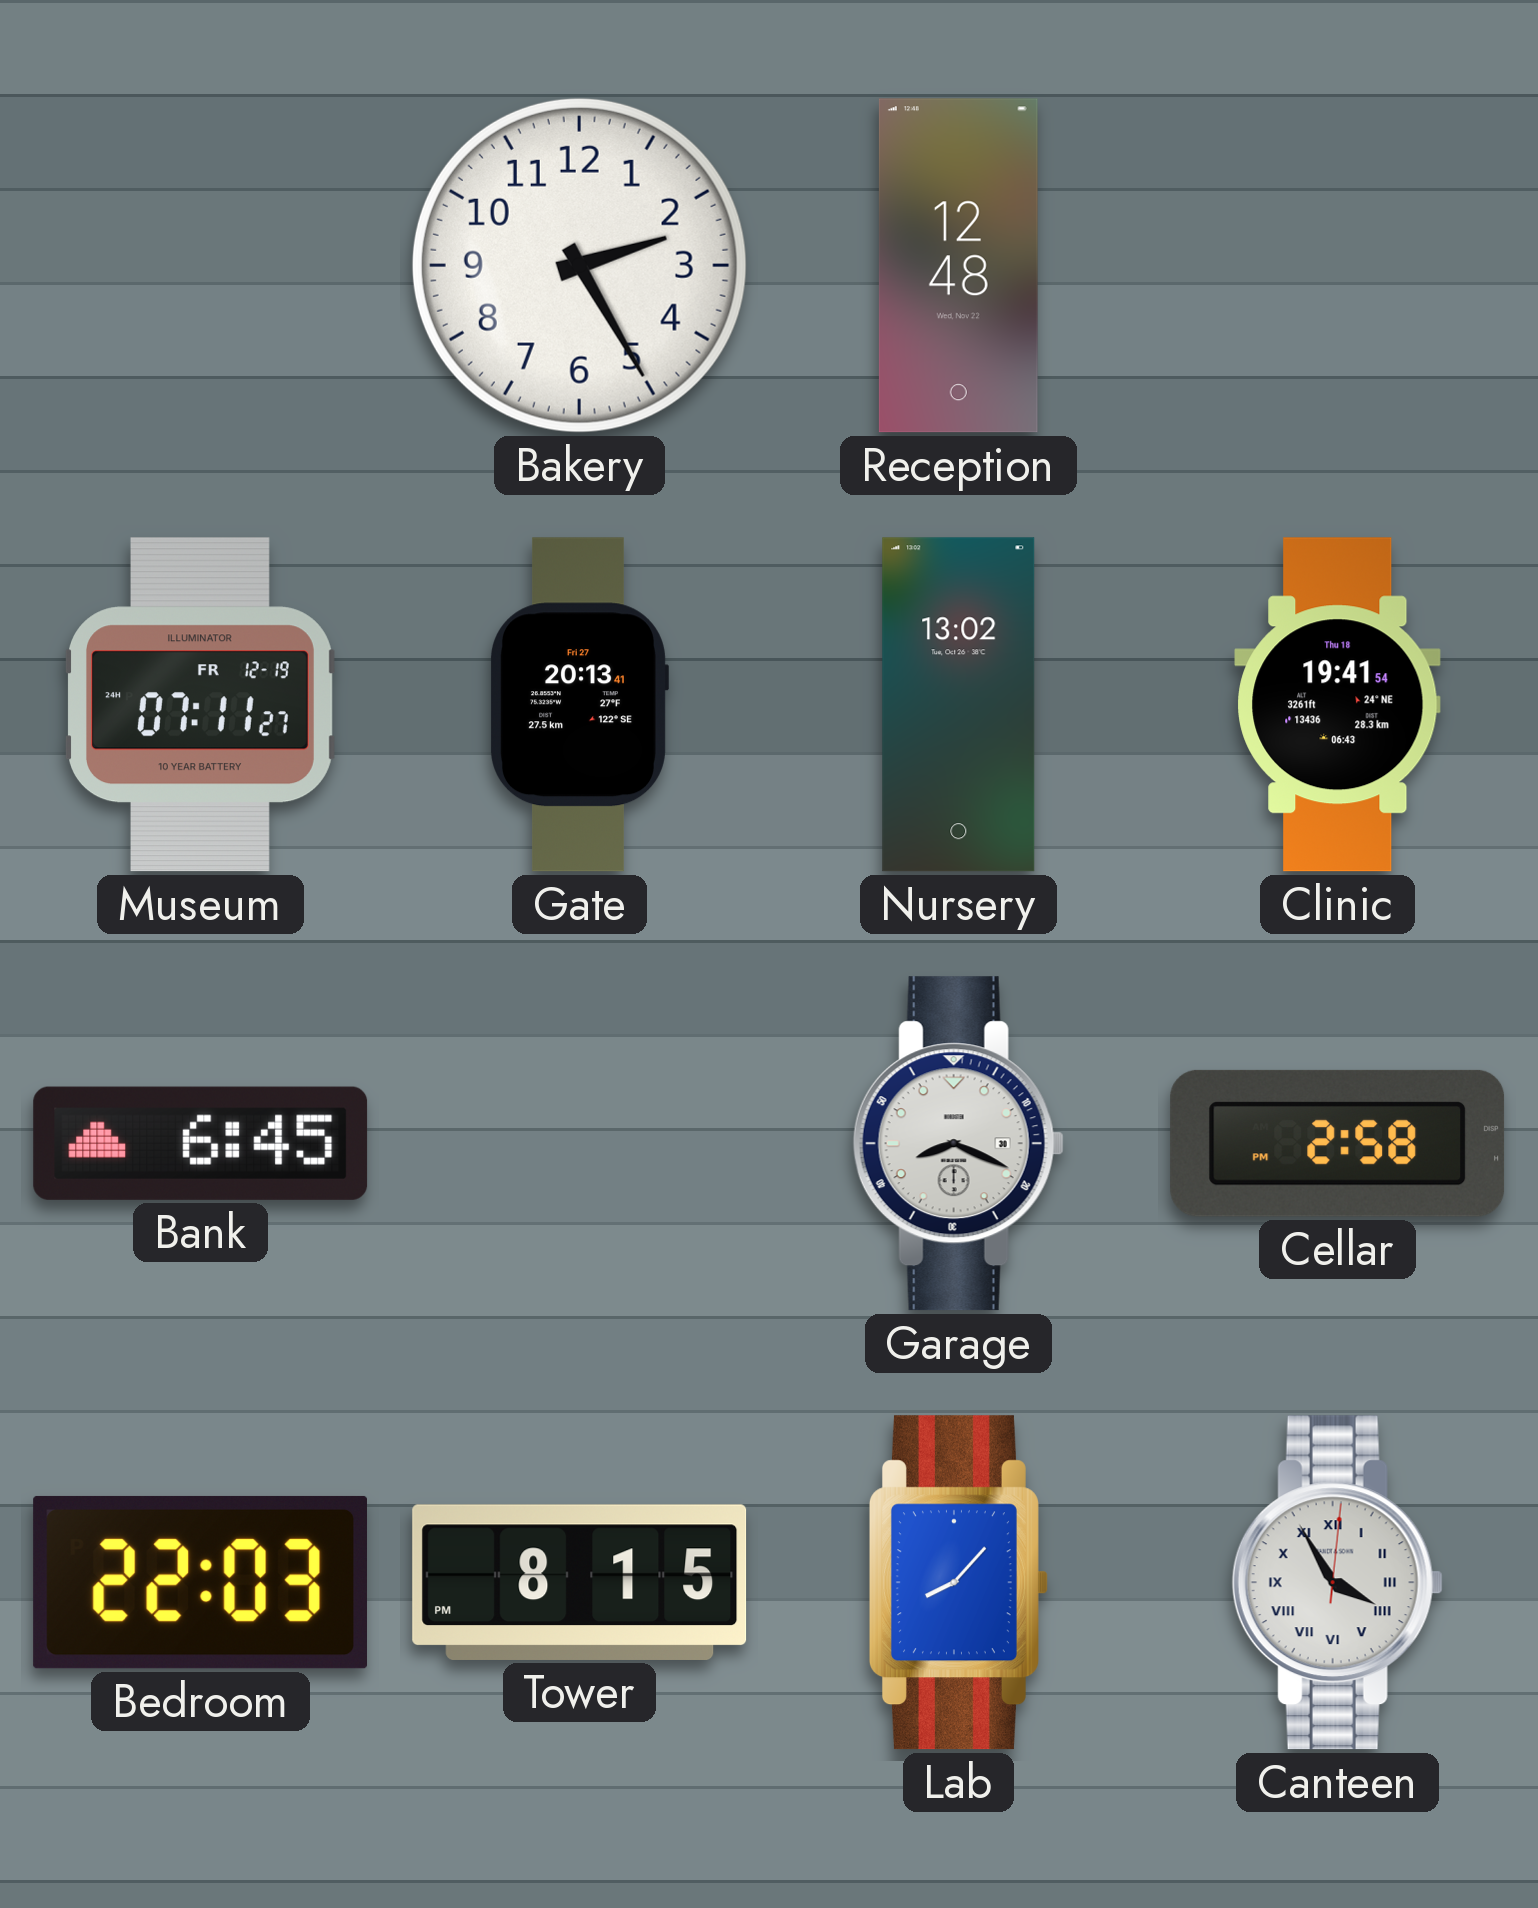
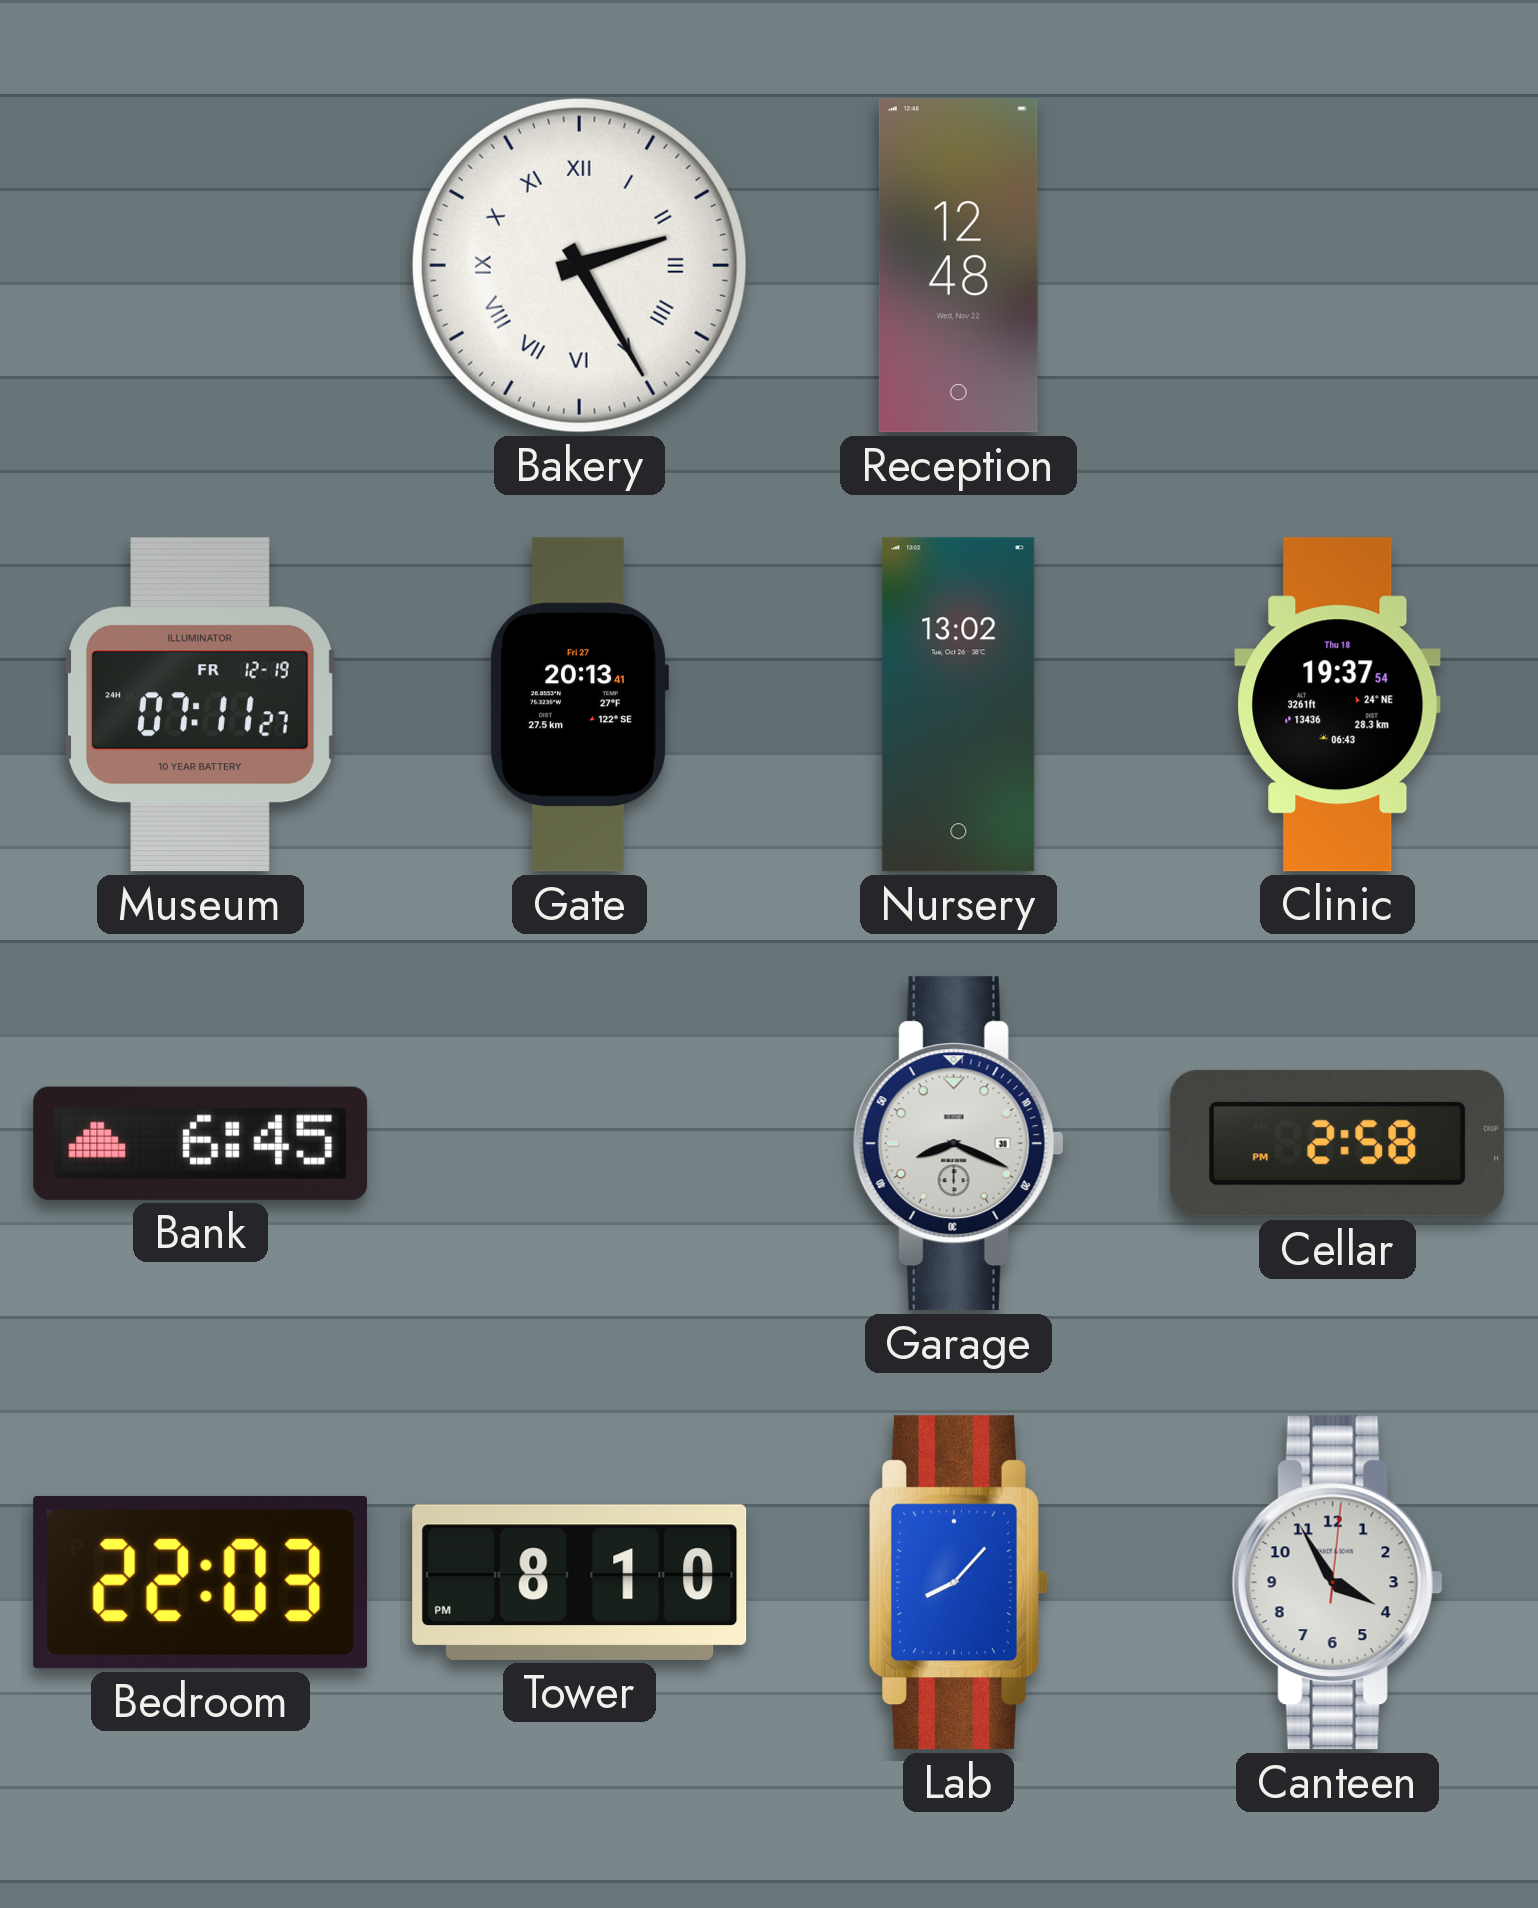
Bakery numerals: Arabic -> Roman
Clinic: 19:41 -> 19:37
Tower: 8:15 -> 8:10
Canteen numerals: Roman -> Arabic
